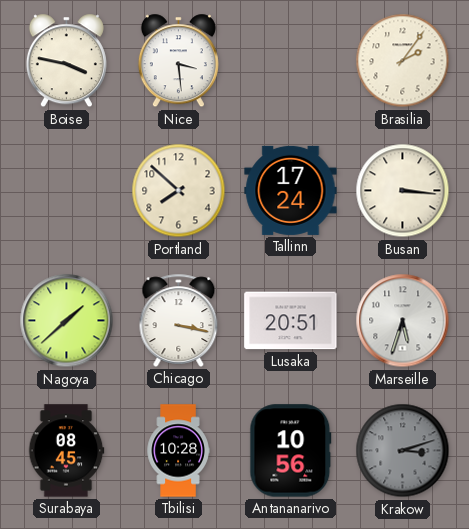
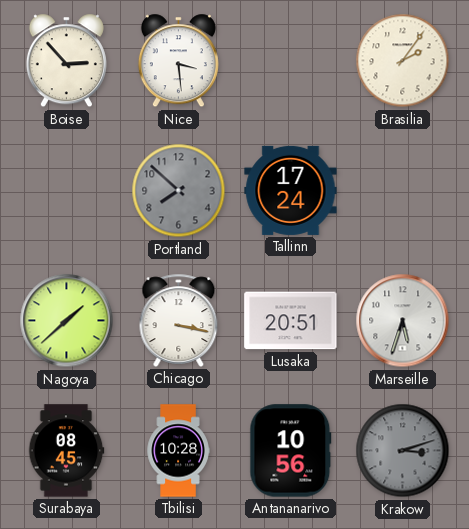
Boise: 3:47 -> 2:53
Portland dial: cream -> grey
Busan: 3:16 -> none
